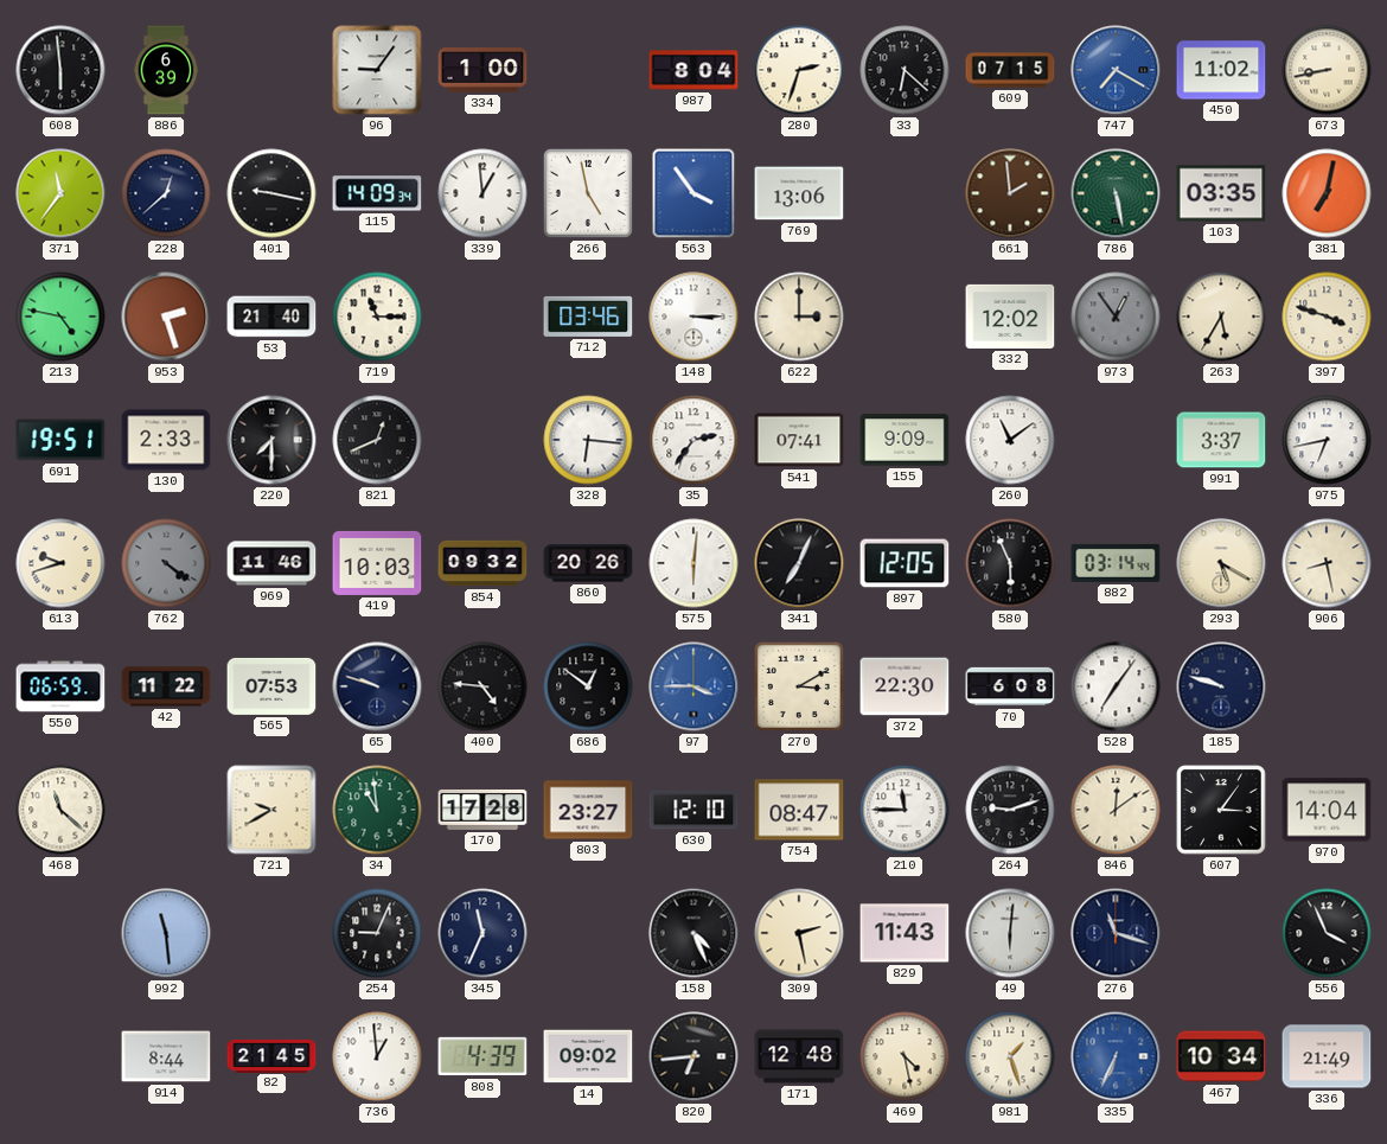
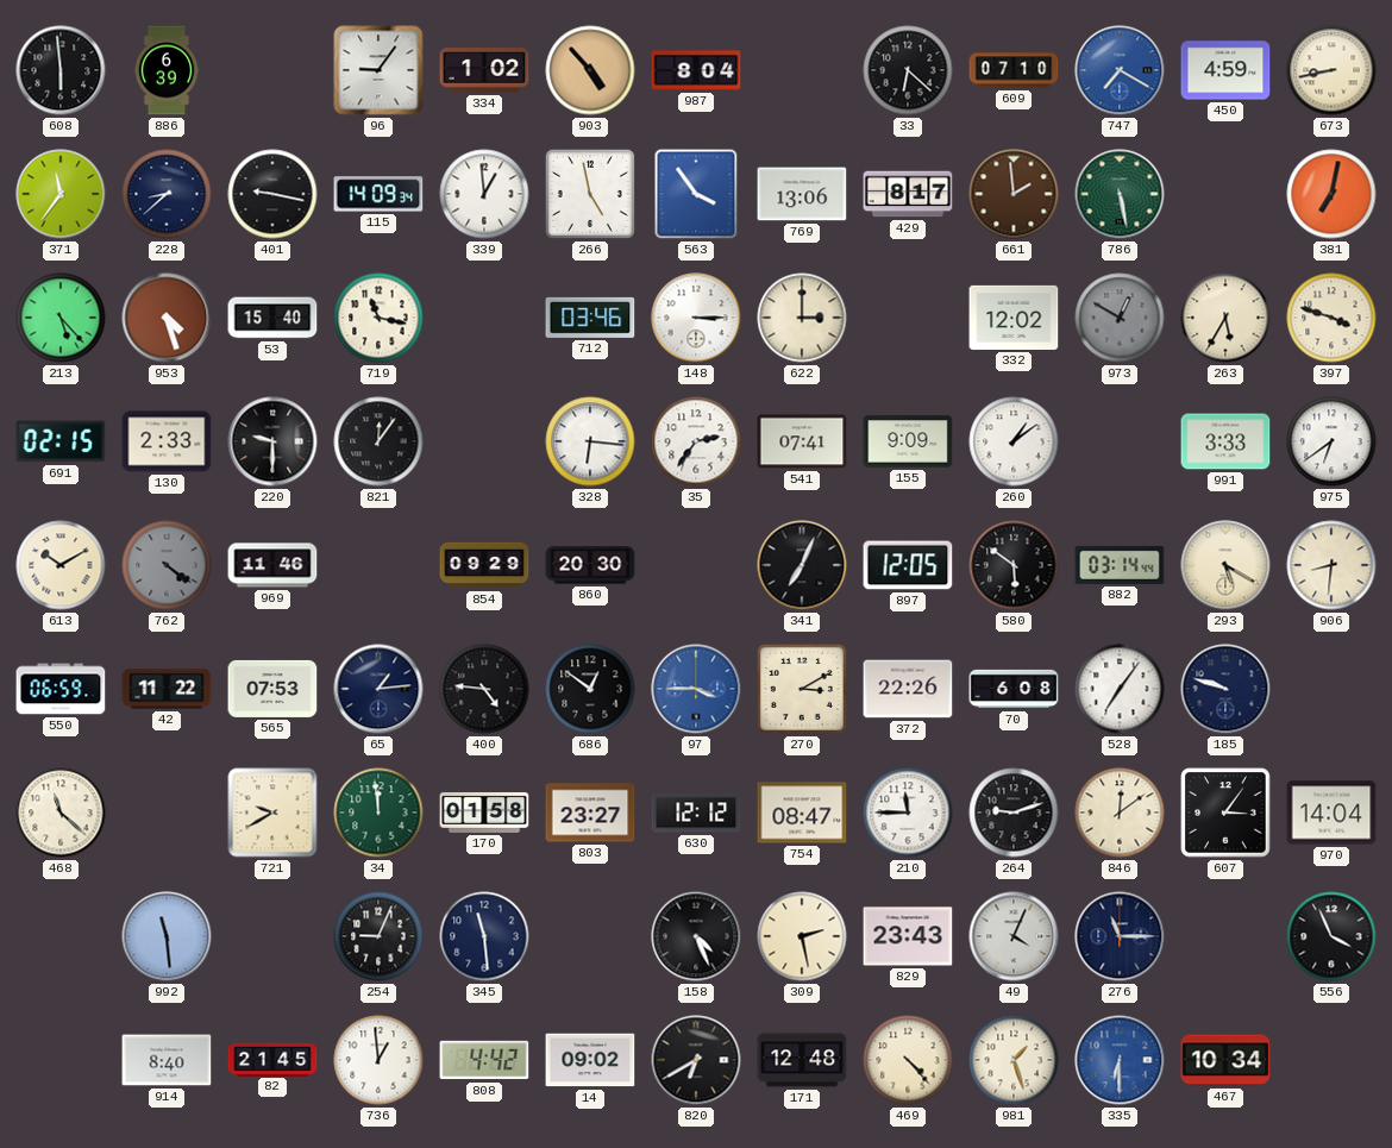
334: 1:00 -> 1:02
903: none -> 4:53
280: 2:33 -> none
609: 07:15 -> 07:10
450: 11:02 -> 4:59
228: 12:38 -> 8:38
429: none -> 8:17
103: 03:35 -> none
213: 4:47 -> 5:23
953: 2:27 -> 4:27
53: 21:40 -> 15:40
719: 11:15 -> 11:17
973: 12:54 -> 12:50
691: 19:51 -> 02:15
220: 7:30 -> 9:30
821: 12:41 -> 12:06
260: 11:09 -> 1:09
991: 3:37 -> 3:33
975: 6:43 -> 6:39
613: 9:42 -> 10:10
419: 10:03 -> none
854: 09:32 -> 09:29
860: 20:26 -> 20:30
575: 6:01 -> none
580: 5:56 -> 5:51
906: 8:28 -> 8:31
65: 9:48 -> 1:14
372: 22:30 -> 22:26
34: 10:59 -> 11:59
170: 17:28 -> 01:58
630: 12:10 -> 12:12
345: 11:34 -> 11:29
829: 11:43 -> 23:43
49: 6:01 -> 4:04
276: 11:18 -> 11:15
914: 8:44 -> 8:40
808: 4:39 -> 4:42
820: 6:44 -> 6:40
469: 4:28 -> 4:23
335: 6:34 -> 6:30
336: 21:49 -> none
